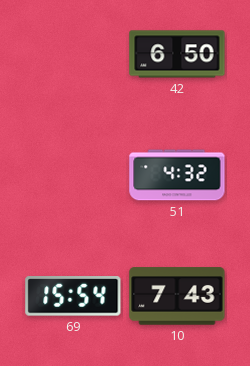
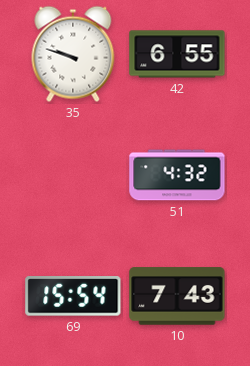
35: none -> 9:48
42: 6:50 -> 6:55
